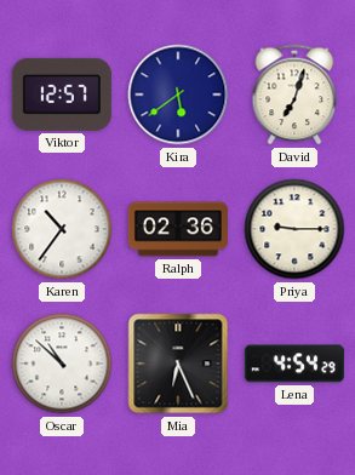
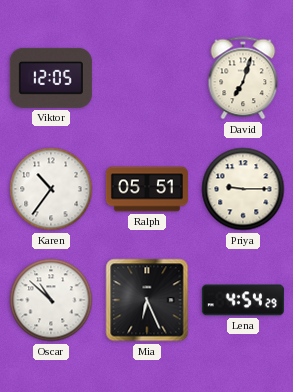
Viktor: 12:57 -> 12:05
Kira: 5:39 -> none
Ralph: 02:36 -> 05:51
